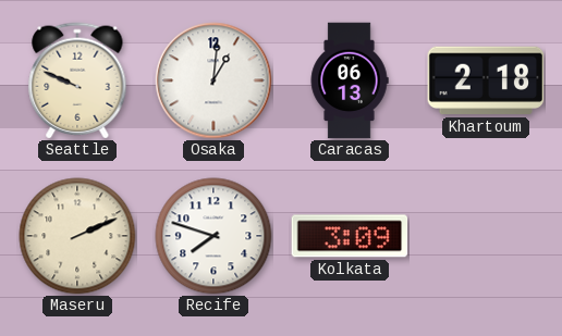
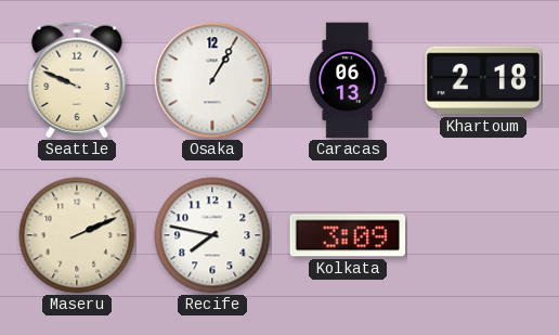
Osaka: 1:01 -> 1:05
Recife: 7:48 -> 7:47
